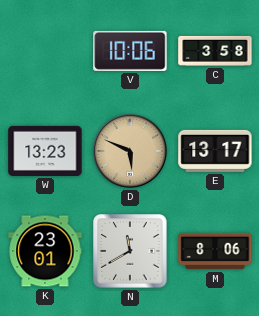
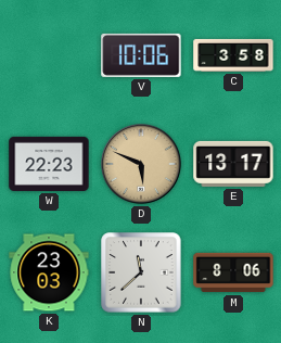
W: 13:23 -> 22:23
K: 23:01 -> 23:03
N: 11:40 -> 11:38
